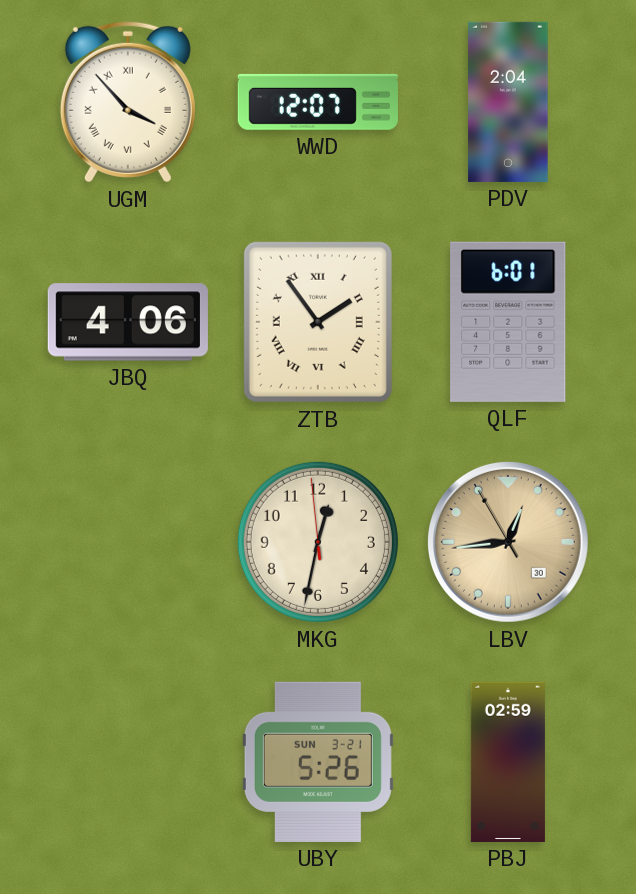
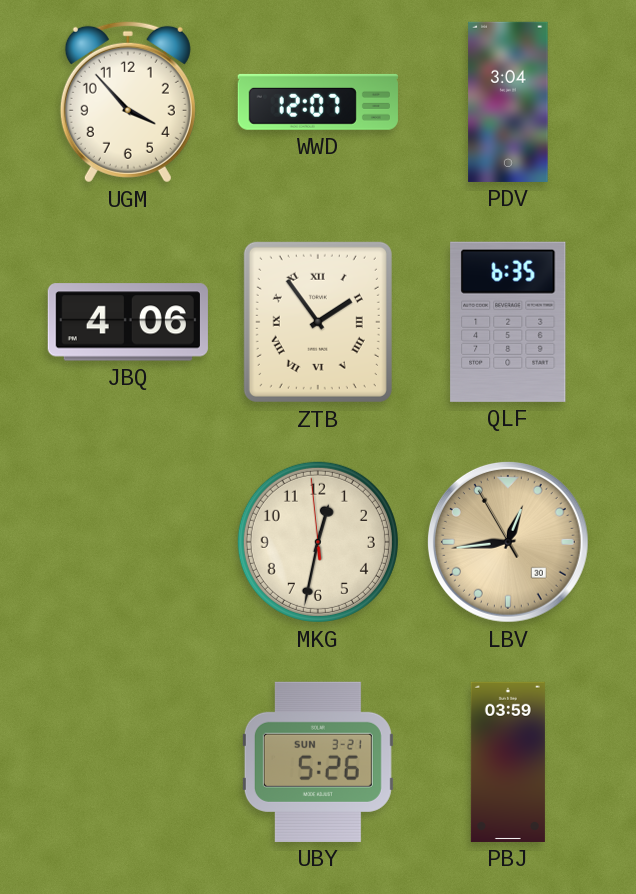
UGM numerals: Roman -> Arabic
PDV: 2:04 -> 3:04
QLF: 6:01 -> 6:35
PBJ: 02:59 -> 03:59
